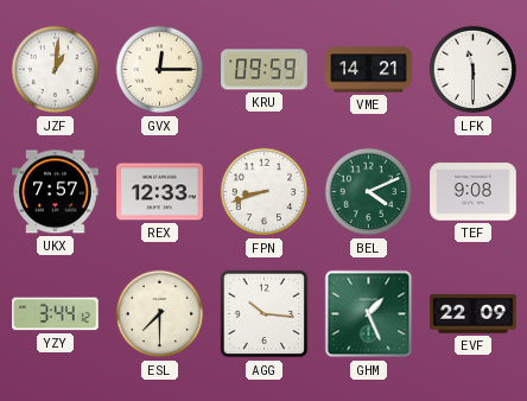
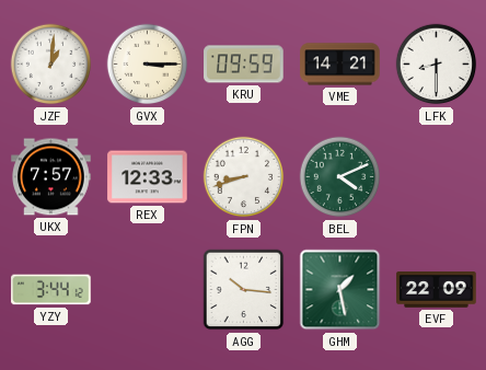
GVX: 12:15 -> 3:15
LFK: 11:30 -> 8:30
TEF: 9:08 -> none
ESL: 7:30 -> none
GHM: 1:26 -> 1:28
